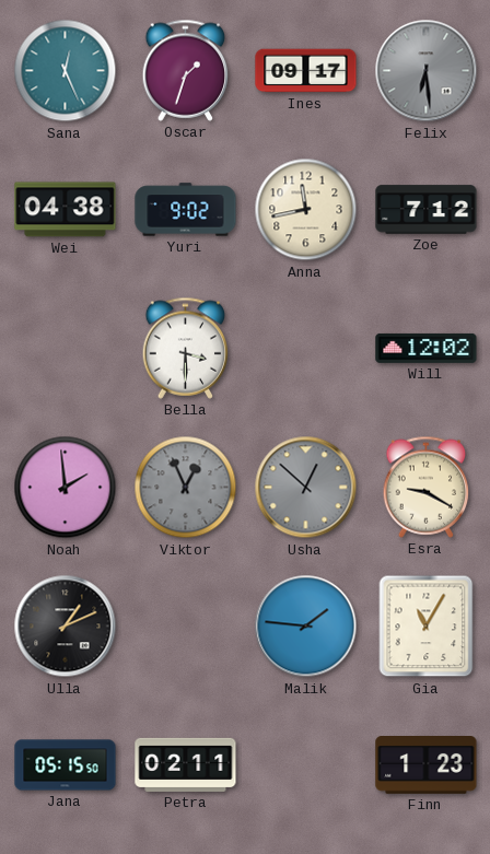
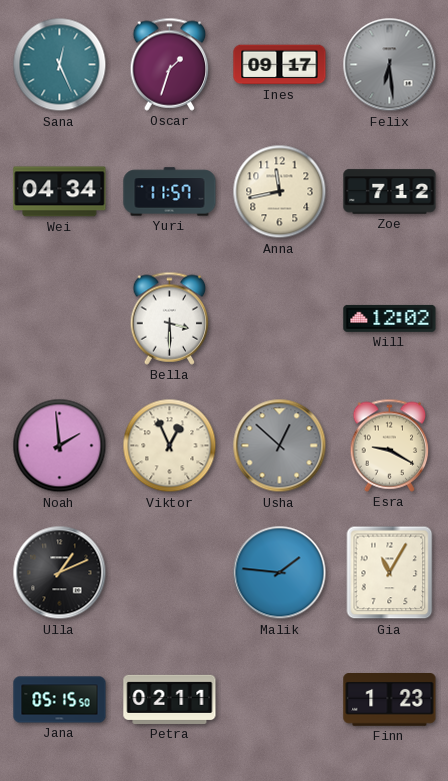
Wei: 04:38 -> 04:34
Yuri: 9:02 -> 11:57
Viktor dial: grey -> cream
